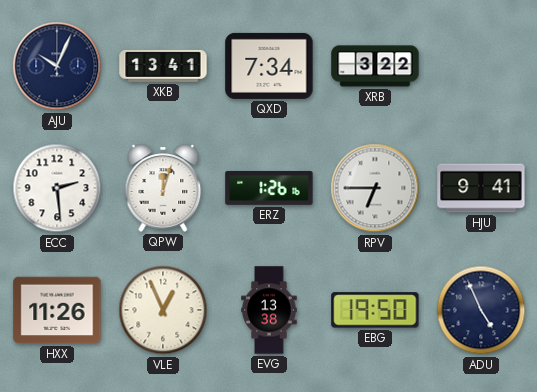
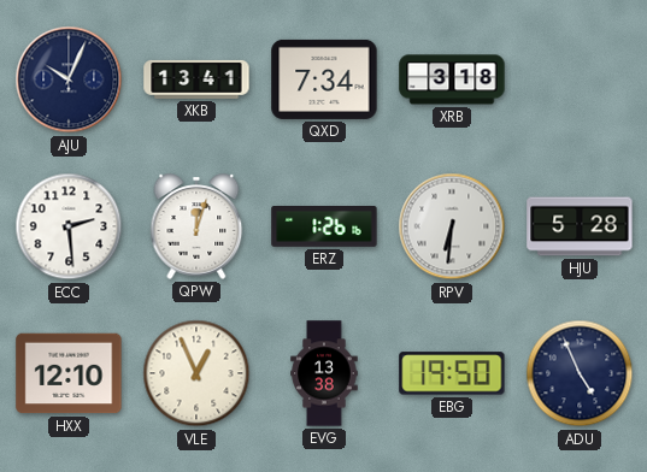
XRB: 3:22 -> 3:18
RPV: 6:45 -> 6:31
HJU: 9:41 -> 5:28
HXX: 11:26 -> 12:10
